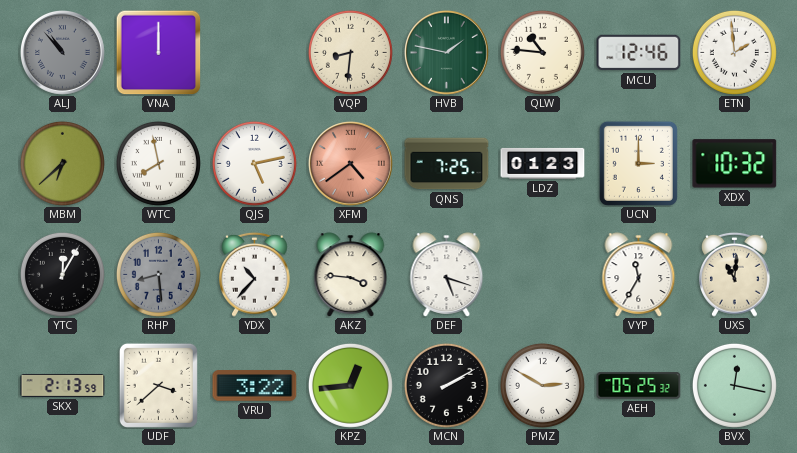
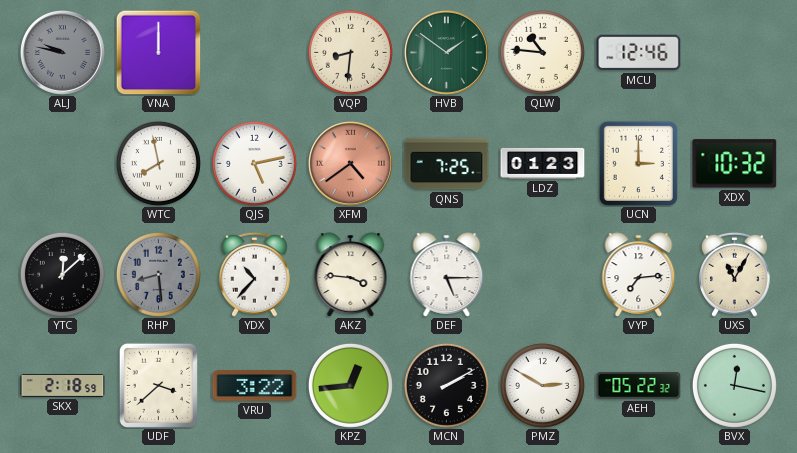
ALJ: 10:53 -> 9:47
HVB: 1:47 -> 1:51
ETN: 1:59 -> none
MBM: 6:38 -> none
YTC: 12:05 -> 12:08
DEF: 5:18 -> 5:15
VYP: 11:35 -> 7:14
UXS: 11:01 -> 11:05
SKX: 2:13 -> 2:18
AEH: 05:25 -> 05:22
